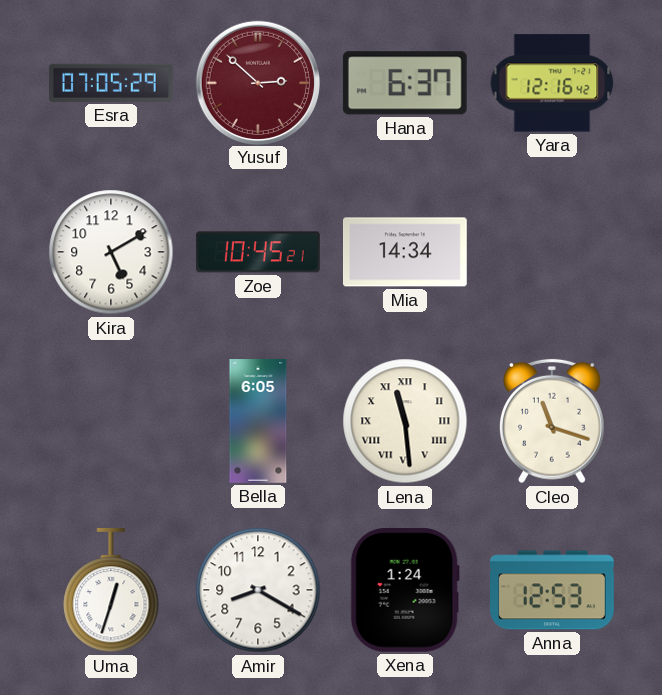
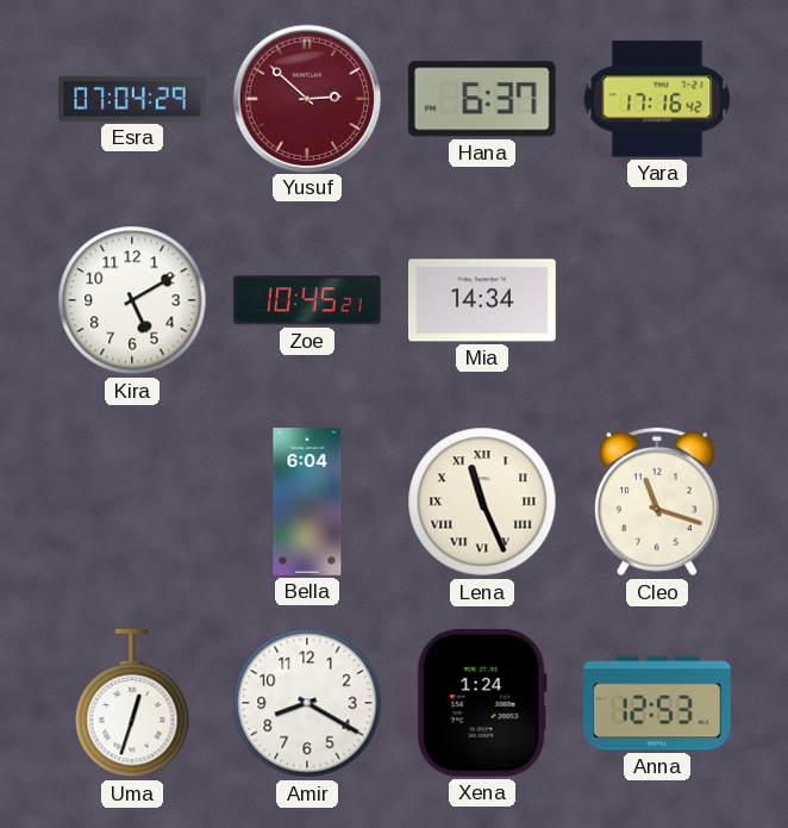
Esra: 07:05 -> 07:04
Yara: 12:16 -> 17:16
Bella: 6:05 -> 6:04
Lena: 11:29 -> 11:26
